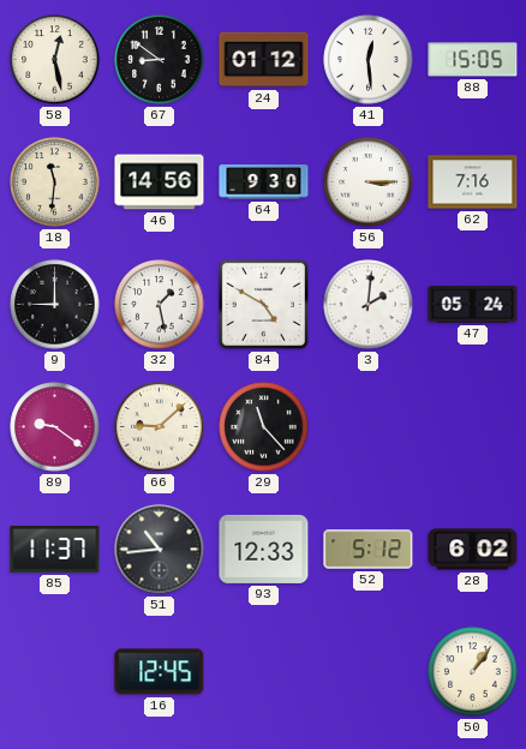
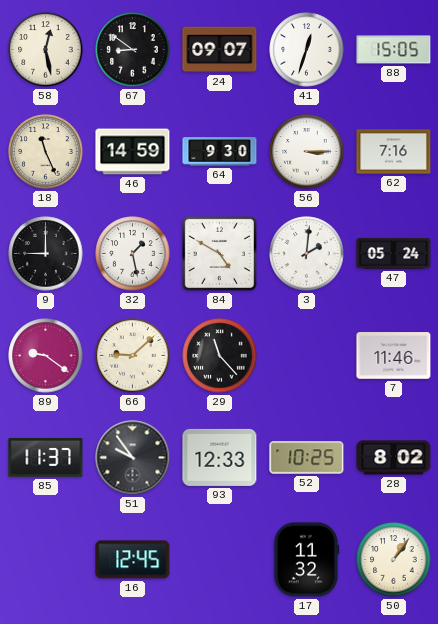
24: 01:12 -> 09:07
41: 12:29 -> 12:33
18: 11:31 -> 11:26
46: 14:56 -> 14:59
7: none -> 11:46
51: 10:44 -> 9:54
52: 5:12 -> 10:25
28: 6:02 -> 8:02
17: none -> 11:32
